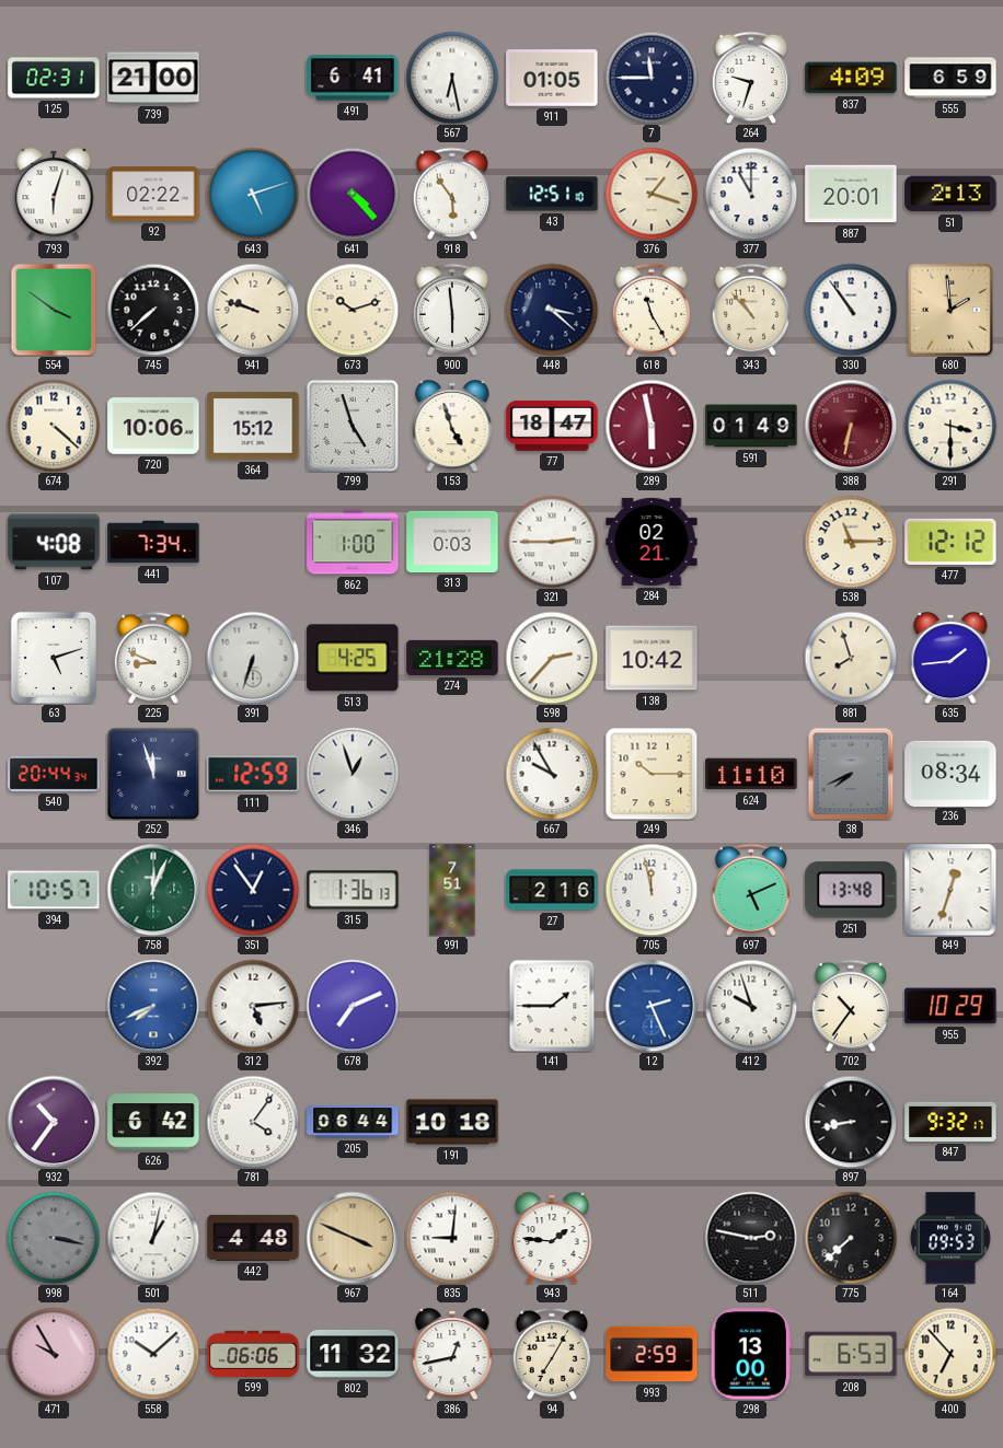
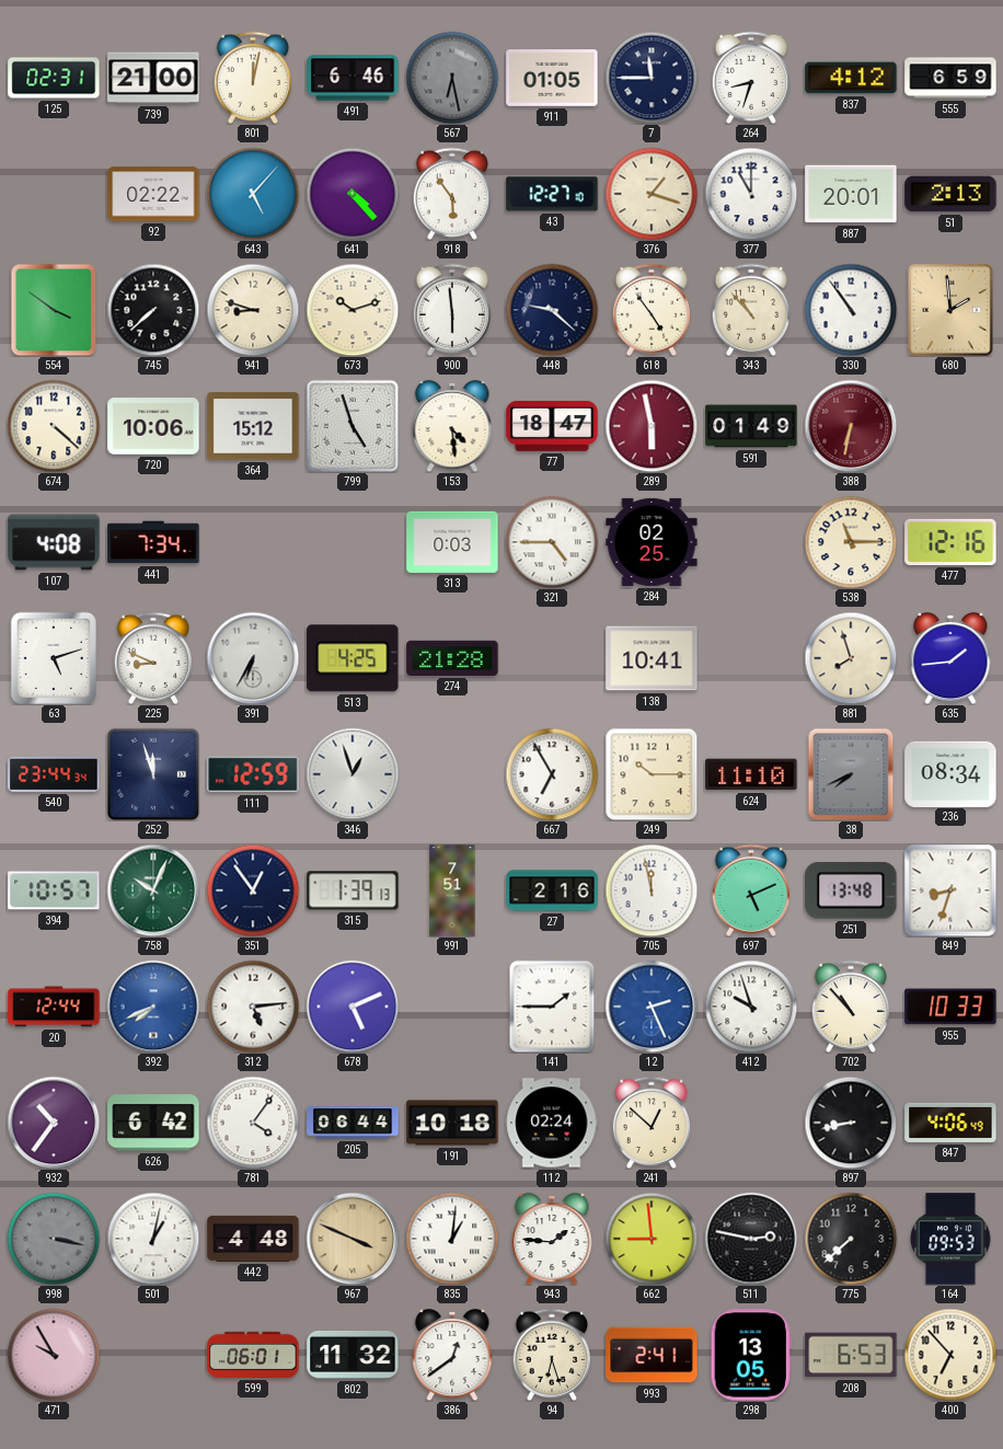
801: none -> 12:02
491: 6:41 -> 6:46
567 dial: white -> grey
264: 9:33 -> 8:33
837: 4:09 -> 4:12
793: 6:03 -> none
643: 5:12 -> 5:07
43: 12:51 -> 12:27
941: 9:48 -> 8:48
448: 3:22 -> 9:22
618: 11:25 -> 4:54
153: 4:57 -> 4:29
291: 3:30 -> none
862: 1:00 -> none
321: 2:45 -> 4:45
284: 02:21 -> 02:25
477: 12:12 -> 12:16
391: 6:33 -> 6:35
598: 2:37 -> none
138: 10:42 -> 10:41
540: 20:44 -> 23:44
667: 9:55 -> 6:55
758: 12:04 -> 10:04
315: 1:36 -> 1:39
849: 12:33 -> 8:33
20: none -> 12:44
678: 7:11 -> 5:11
702: 10:36 -> 10:53
955: 10:29 -> 10:33
112: none -> 02:24
241: none -> 12:52
847: 9:32 -> 4:06
835: 9:01 -> 1:01
662: none -> 8:59
558: 10:08 -> none
599: 06:06 -> 06:01
386: 12:43 -> 12:39
94: 7:05 -> 6:27
993: 2:59 -> 2:41
298: 13:00 -> 13:05
